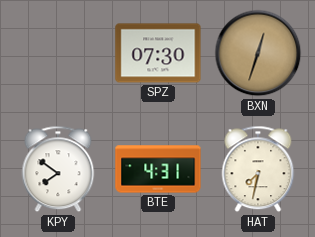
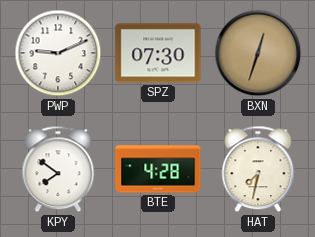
PWP: none -> 9:11
BTE: 4:31 -> 4:28
